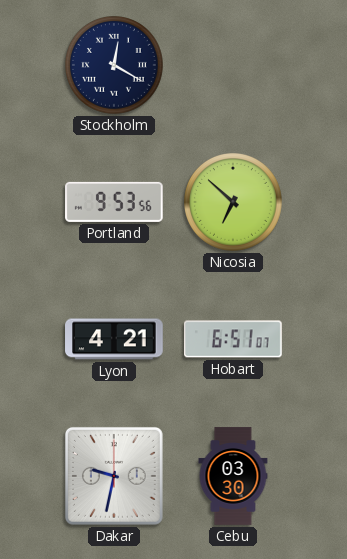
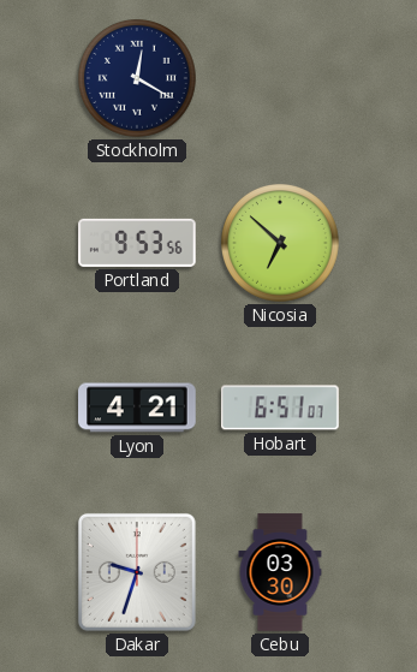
Dakar: 9:32 -> 9:33
